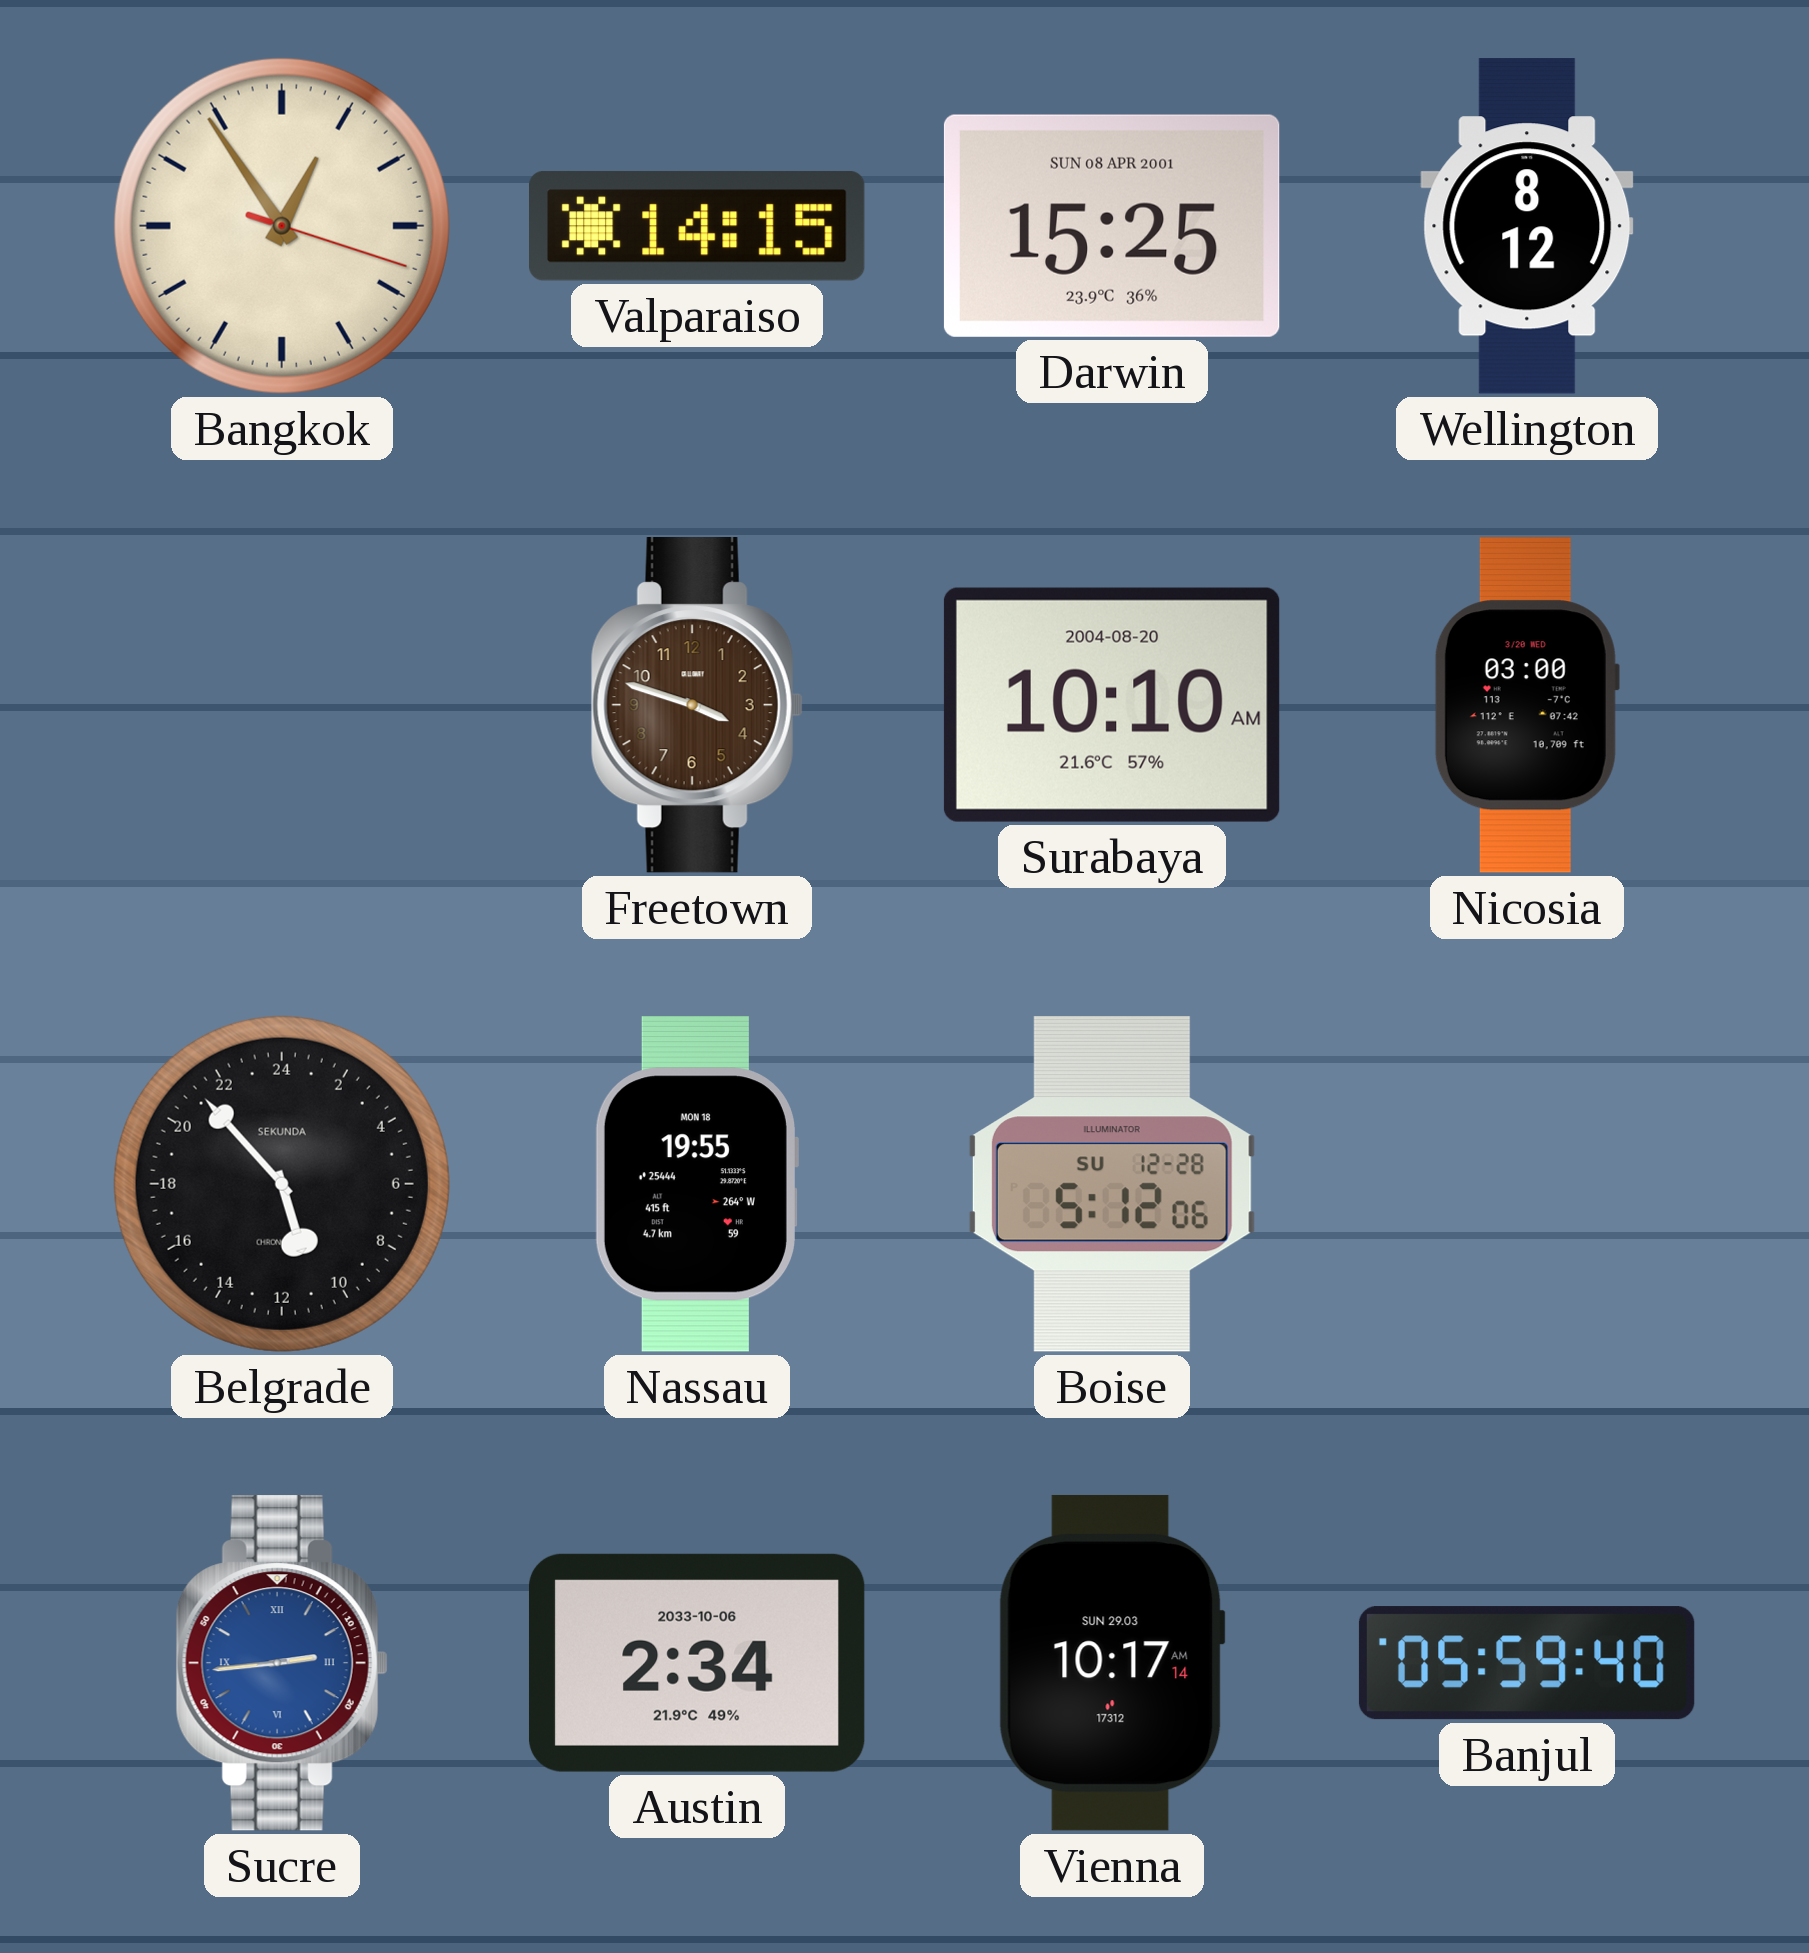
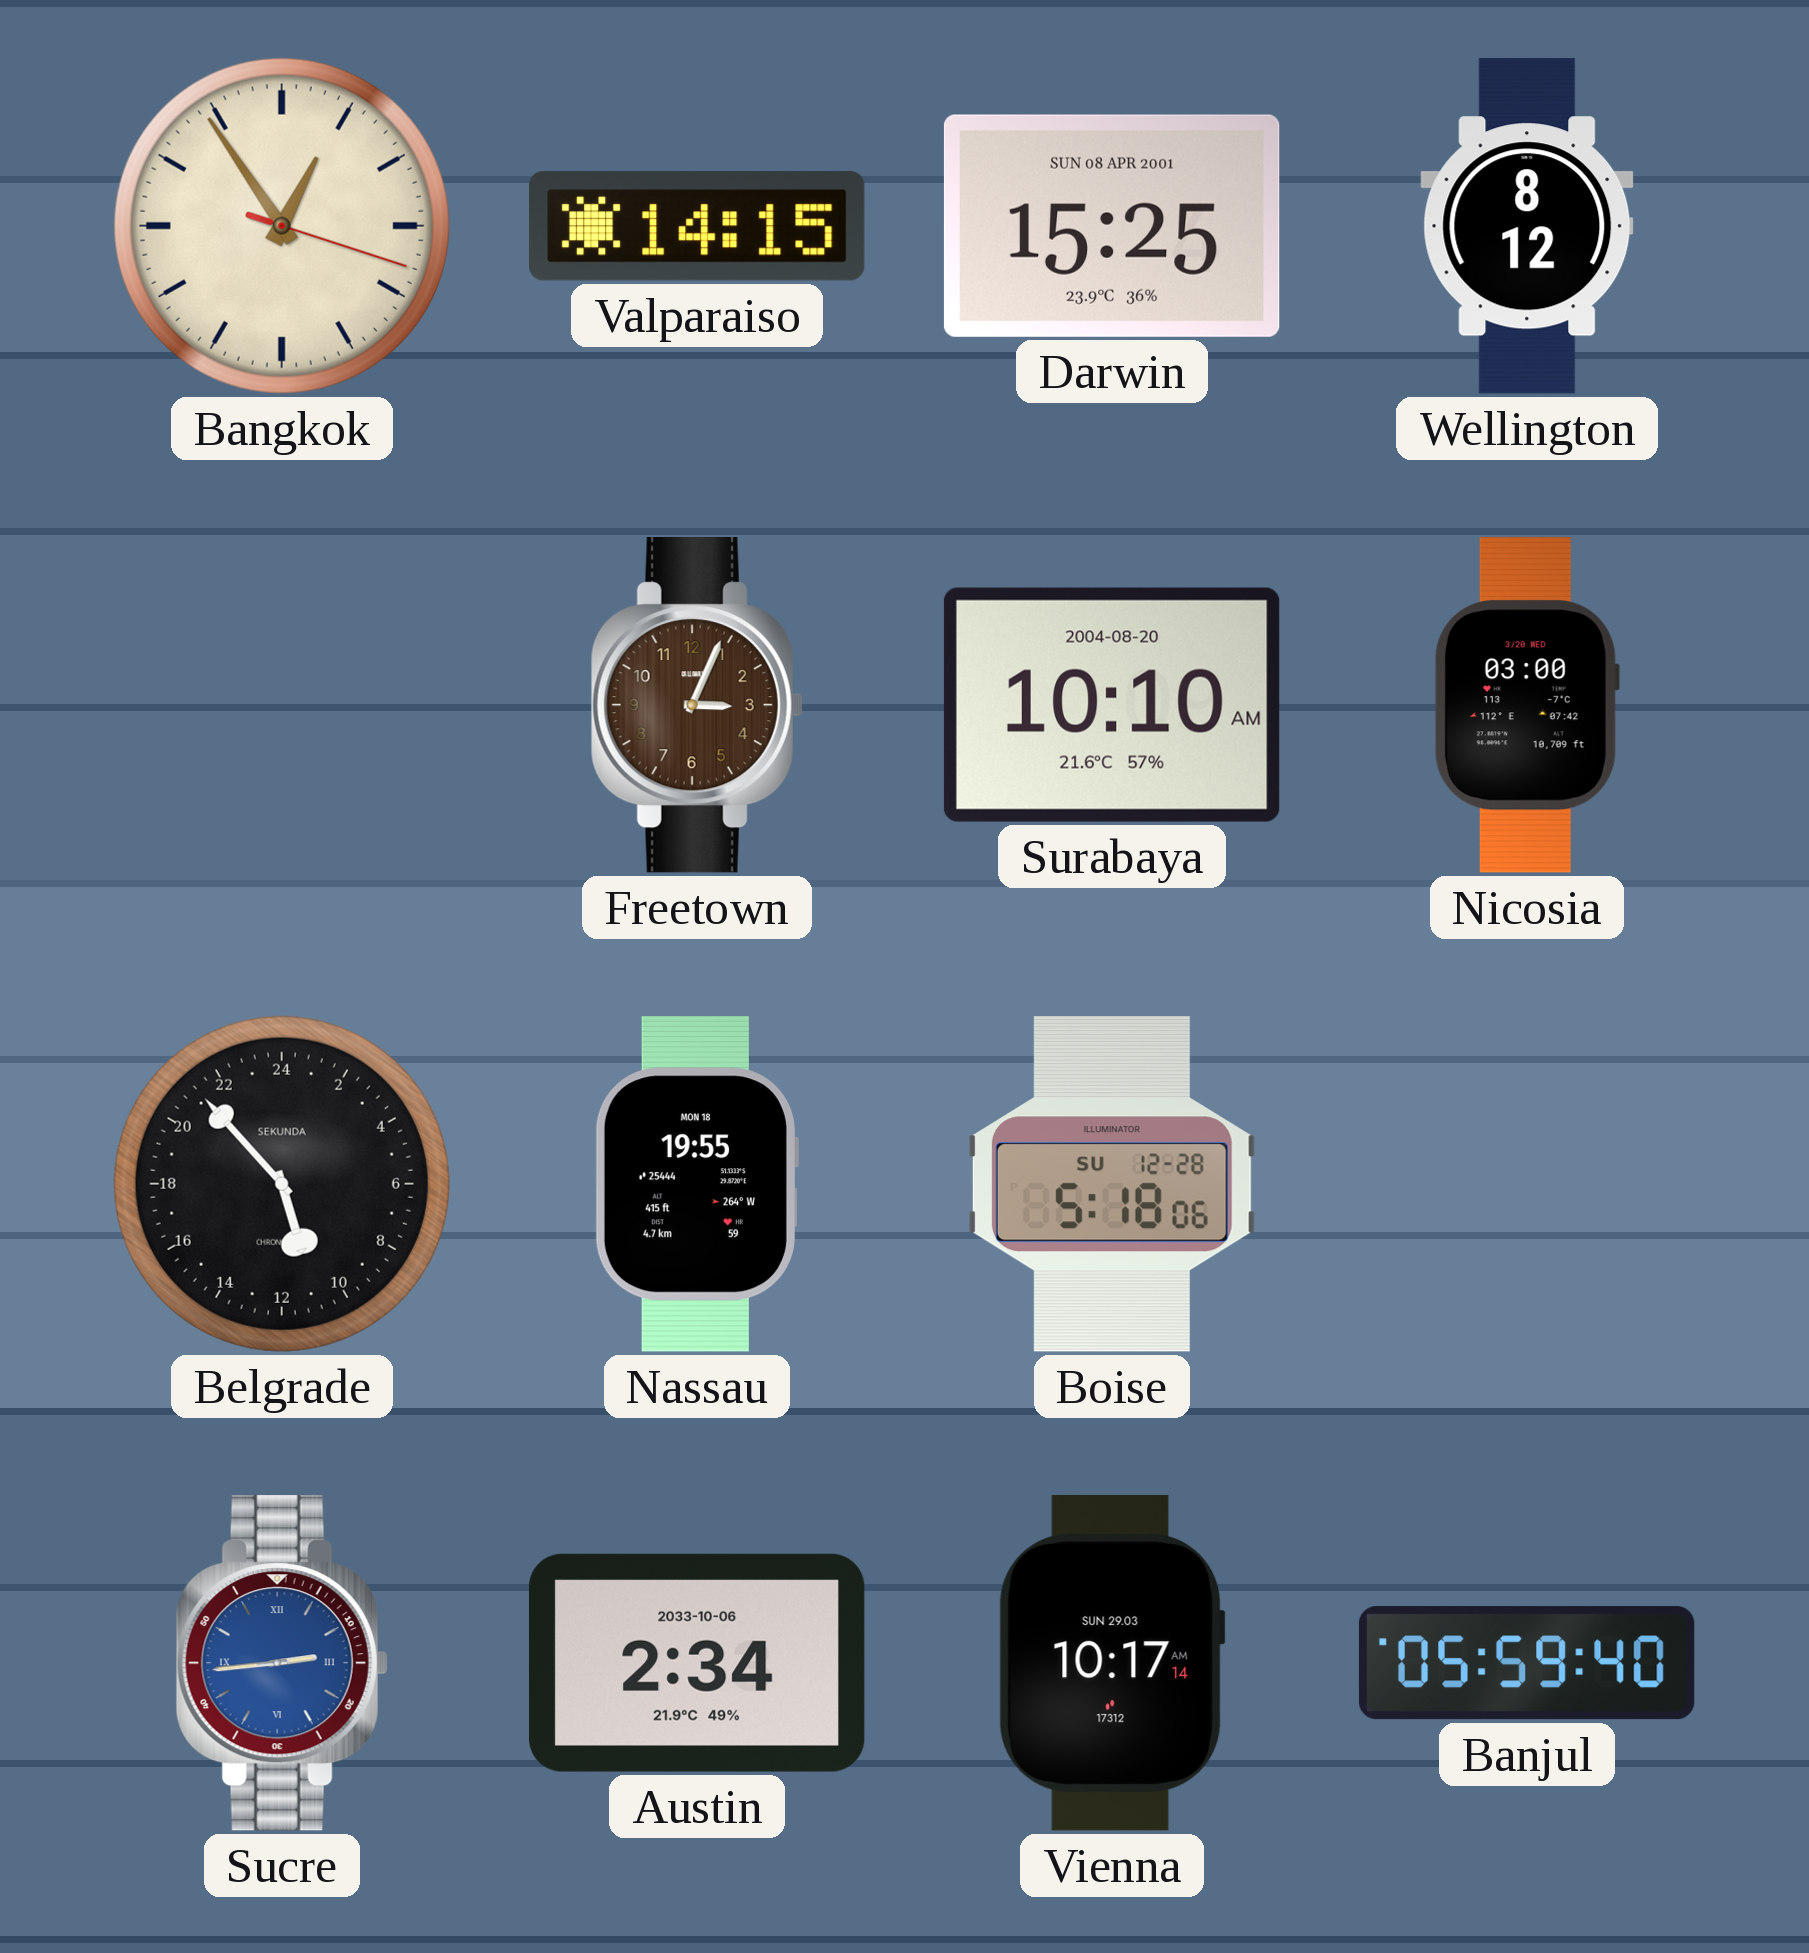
Freetown: 3:48 -> 3:04
Boise: 5:12 -> 5:18
